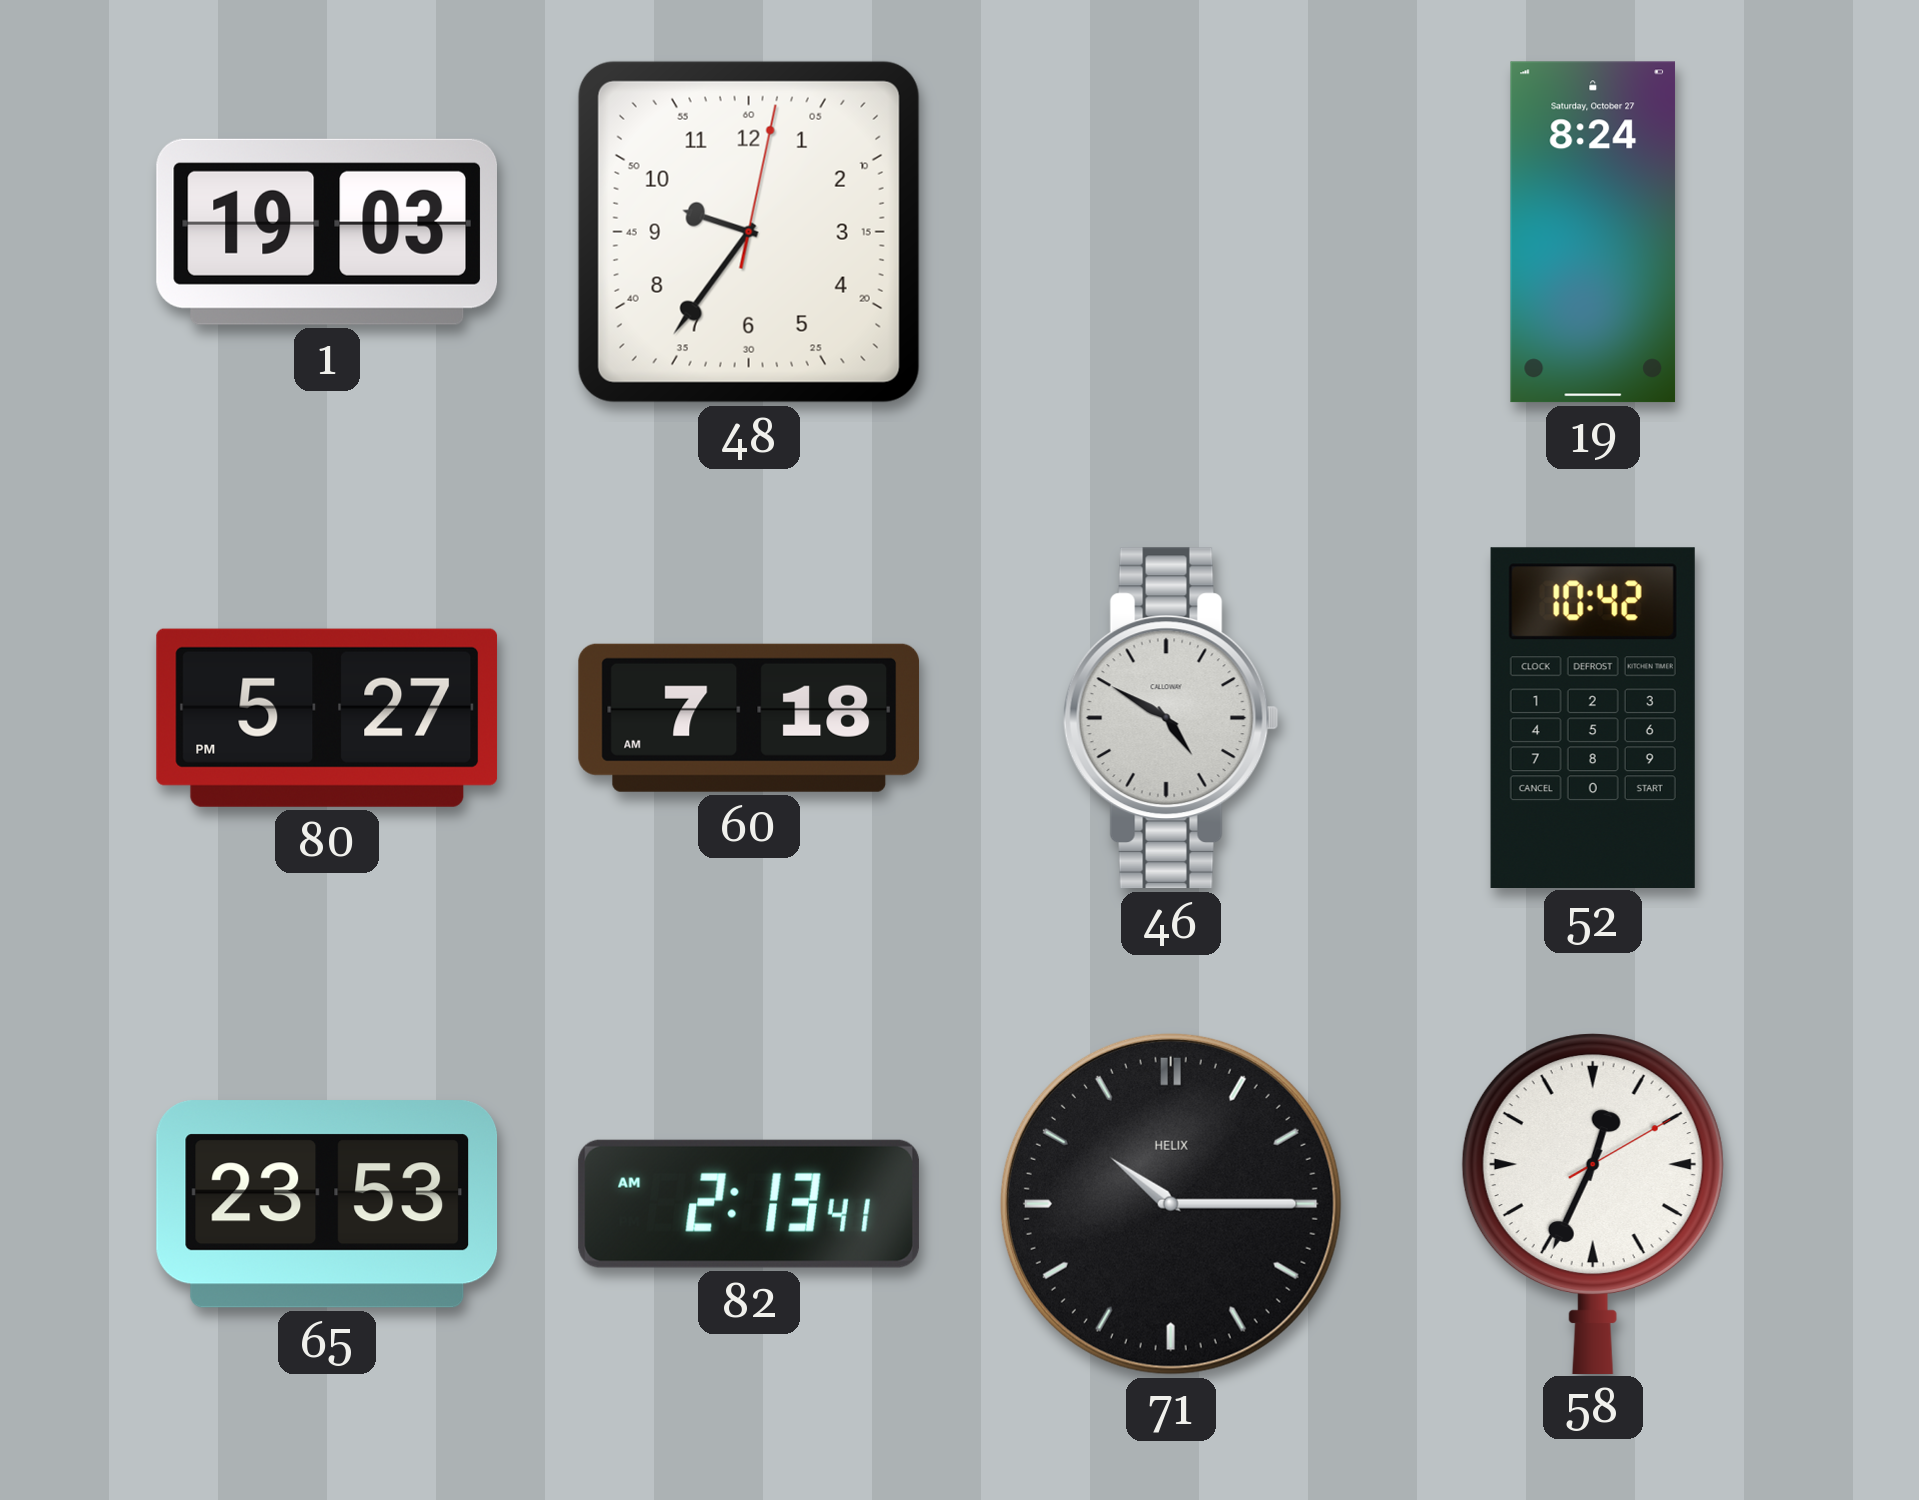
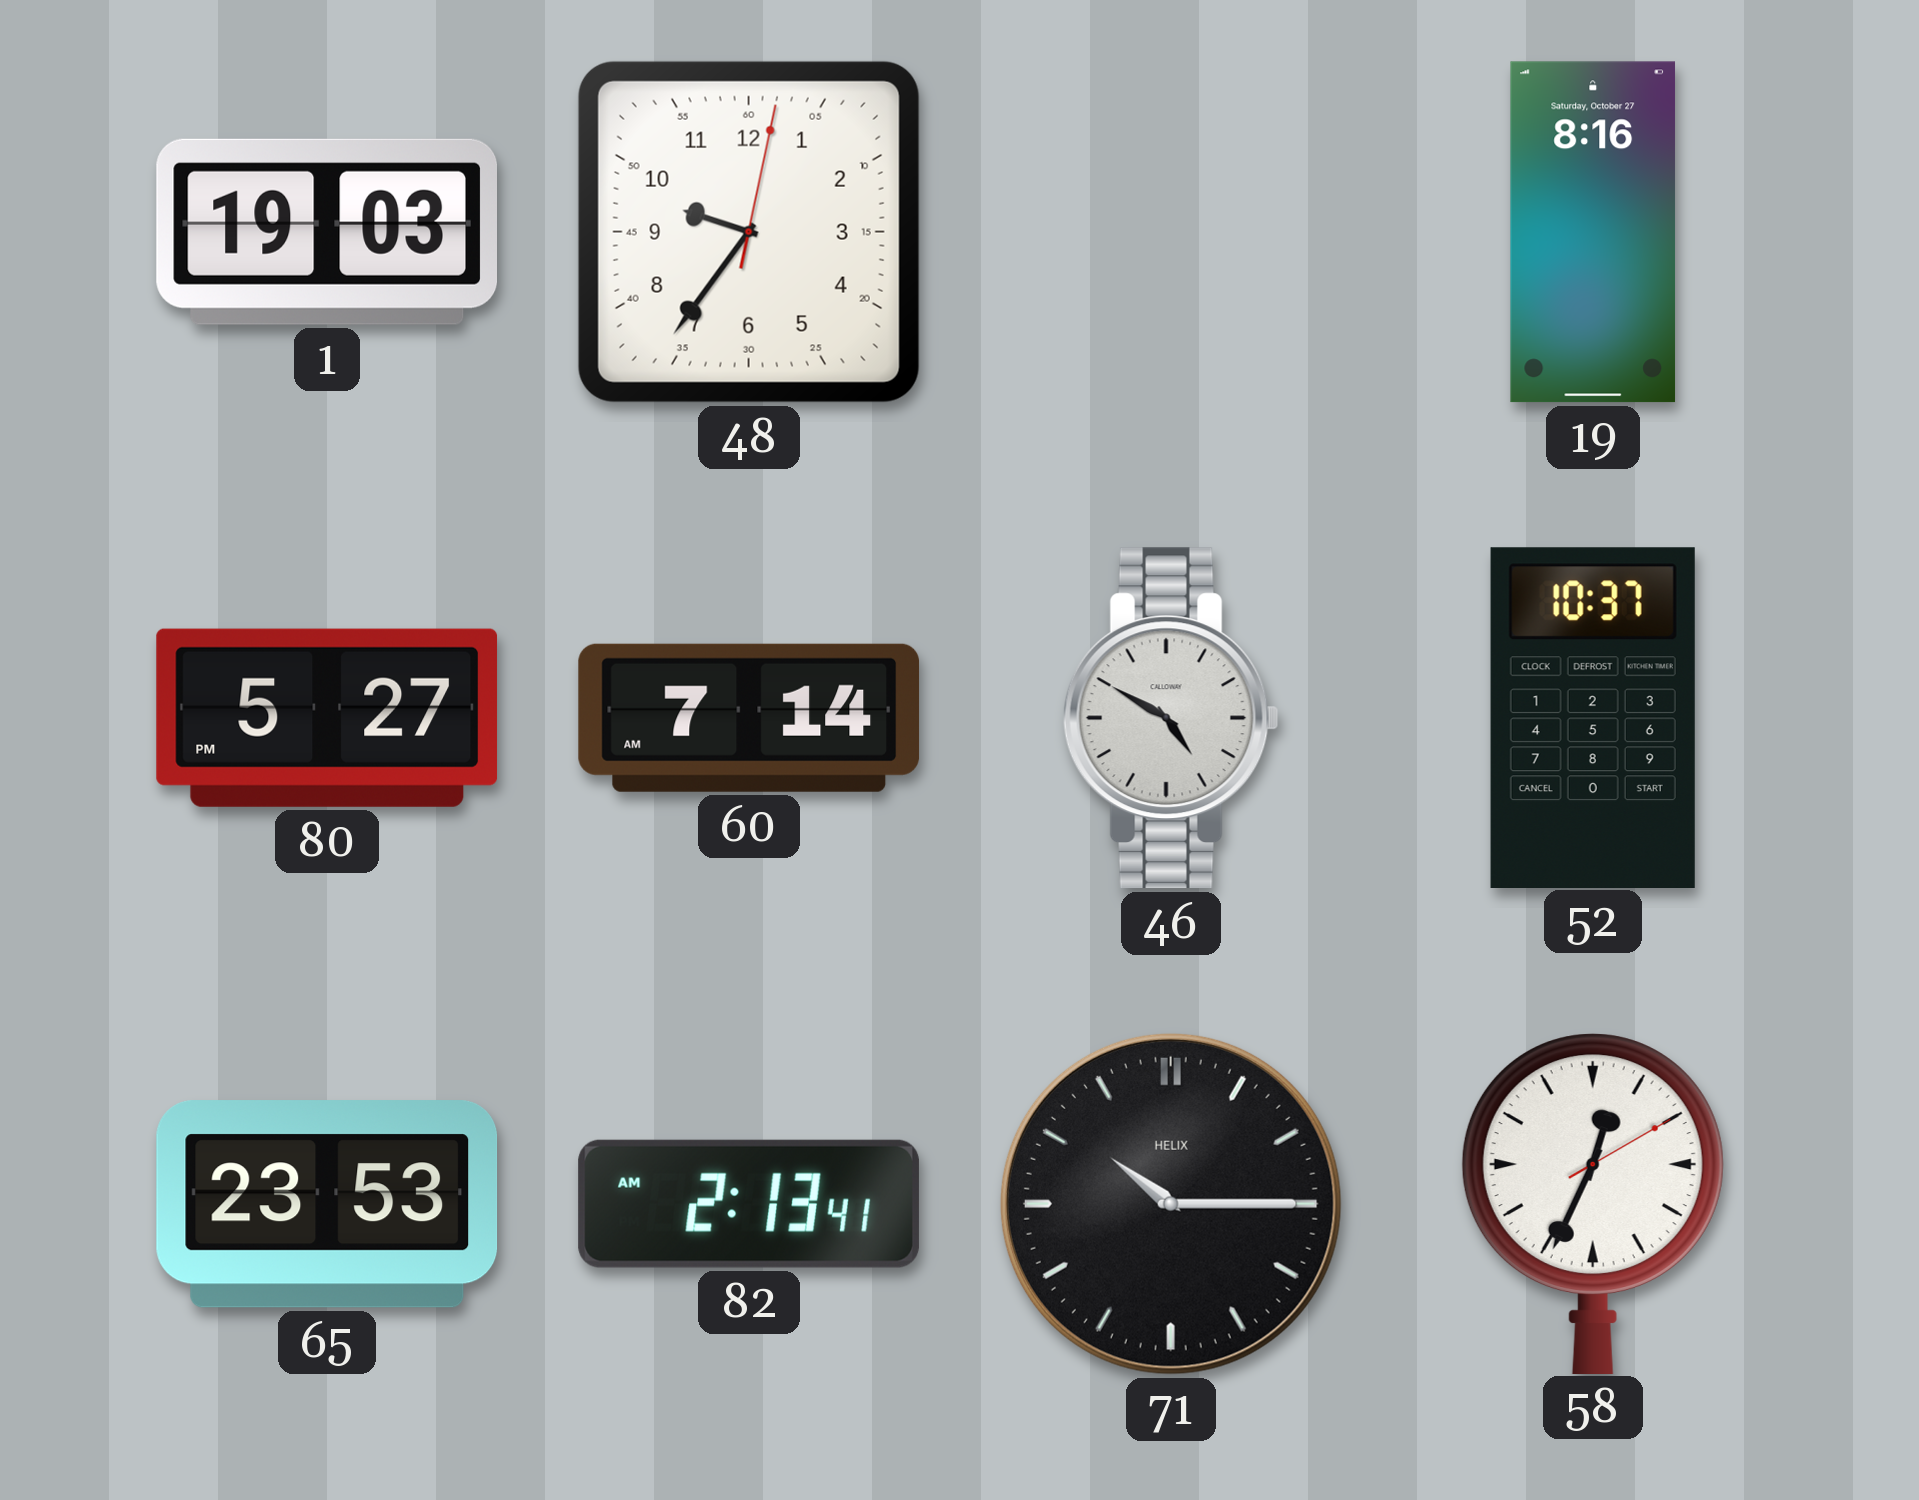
19: 8:24 -> 8:16
60: 7:18 -> 7:14
52: 10:42 -> 10:37
